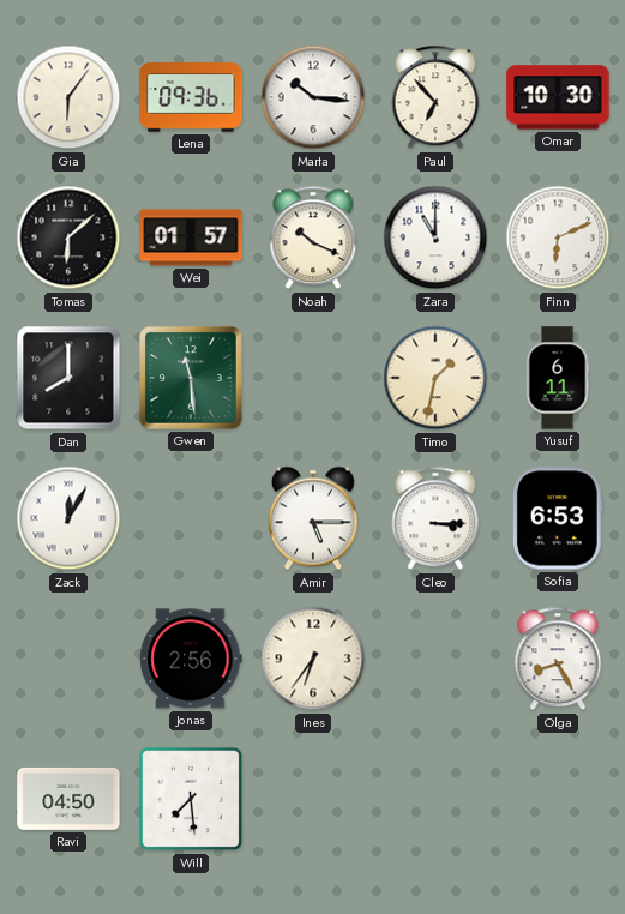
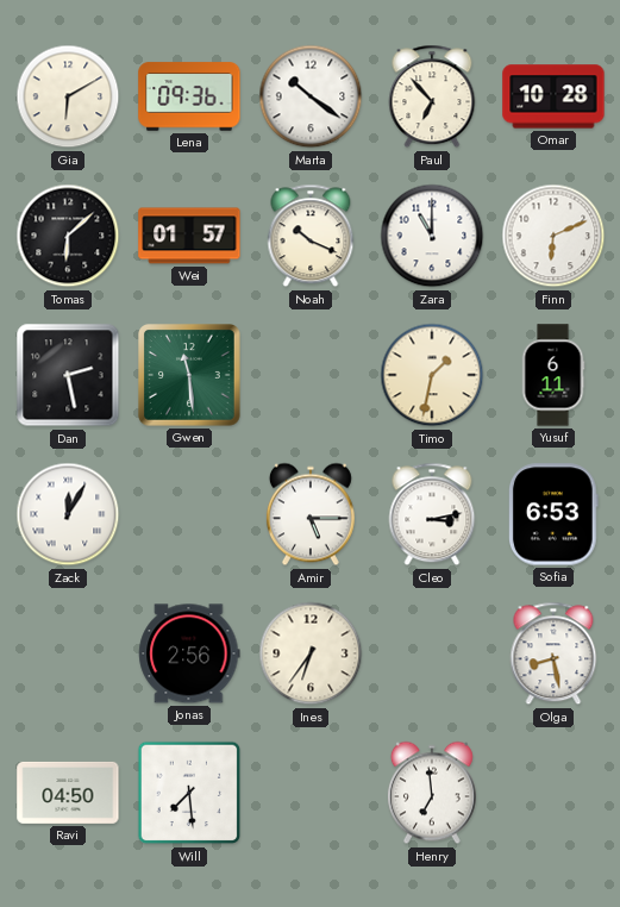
Gia: 6:06 -> 6:10
Marta: 10:16 -> 10:21
Omar: 10:30 -> 10:28
Dan: 8:00 -> 2:28
Cleo: 3:15 -> 3:13
Olga: 8:25 -> 8:28
Henry: none -> 6:59
